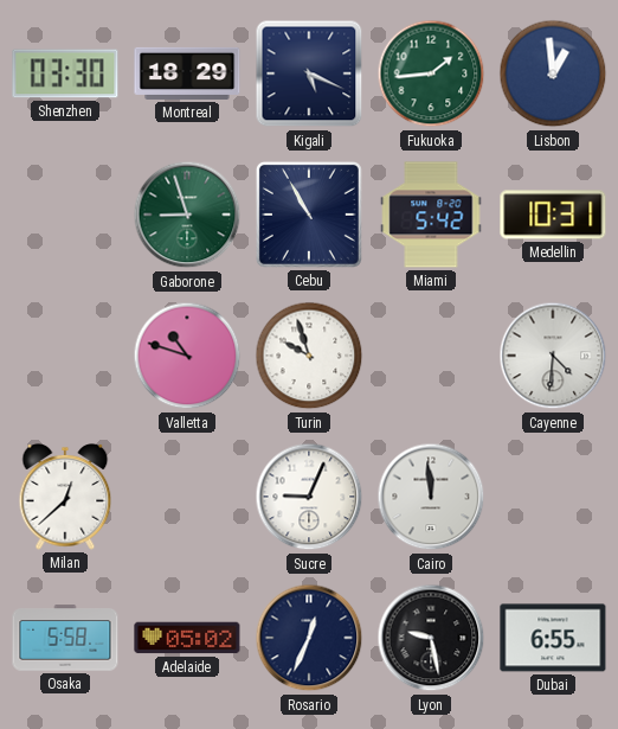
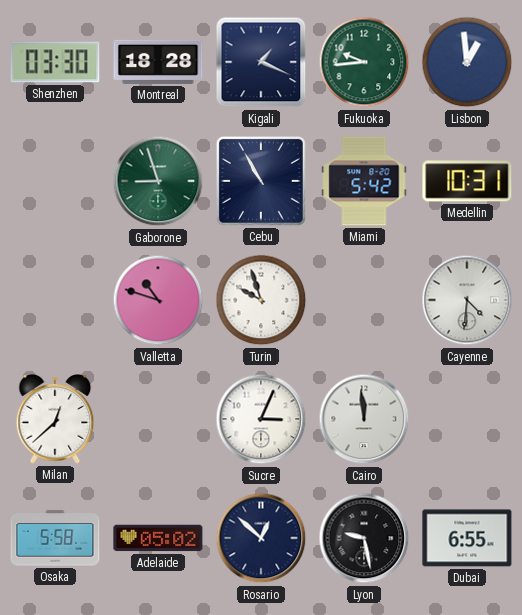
Montreal: 18:29 -> 18:28
Kigali: 5:19 -> 1:19
Fukuoka: 1:44 -> 9:44
Sucre: 9:04 -> 3:04
Rosario: 12:34 -> 12:52
